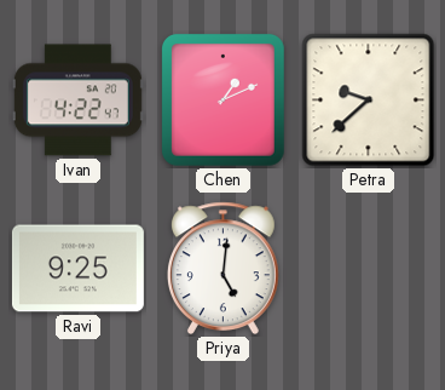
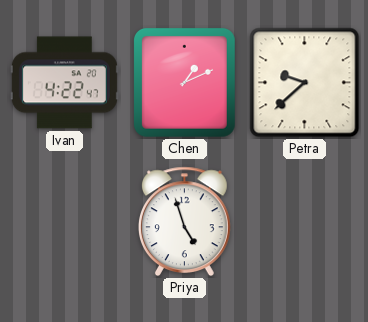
Ravi: 9:25 -> none
Priya: 5:01 -> 4:57
